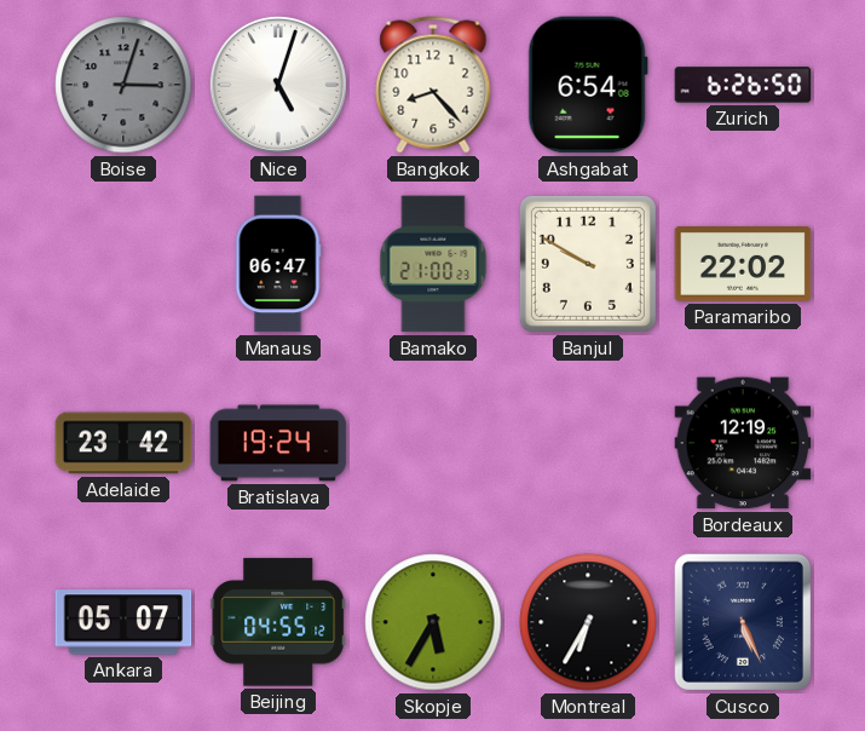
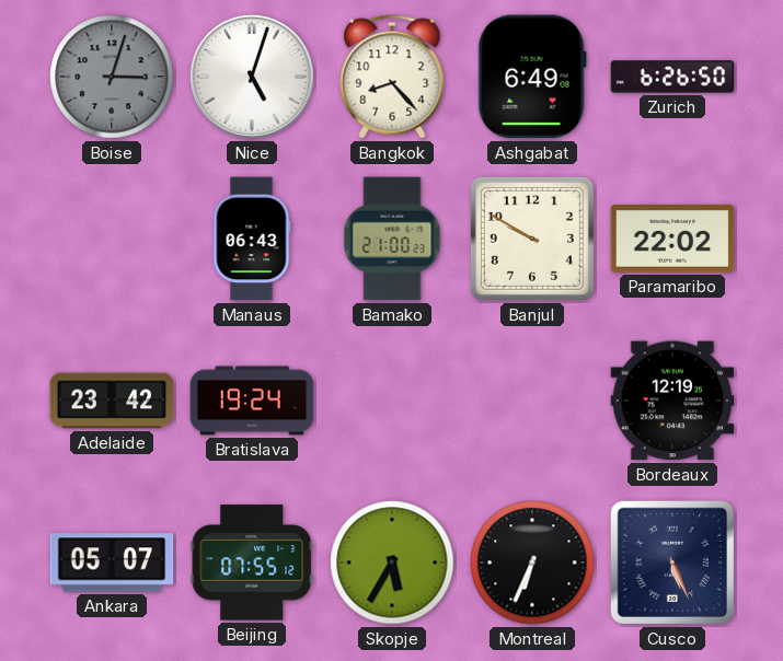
Ashgabat: 6:54 -> 6:49
Manaus: 06:47 -> 06:43
Beijing: 04:55 -> 07:55
Montreal: 6:35 -> 6:34
